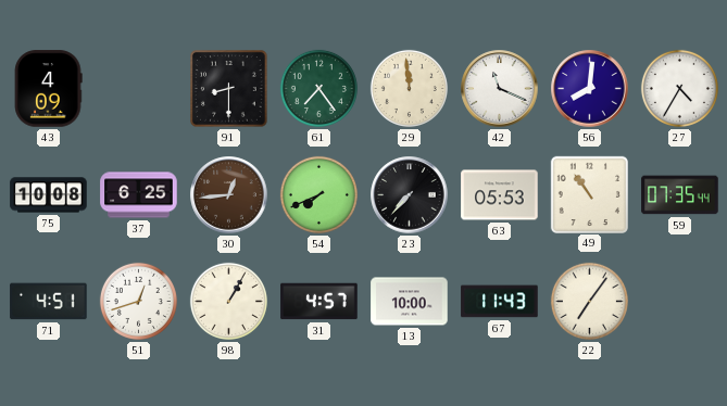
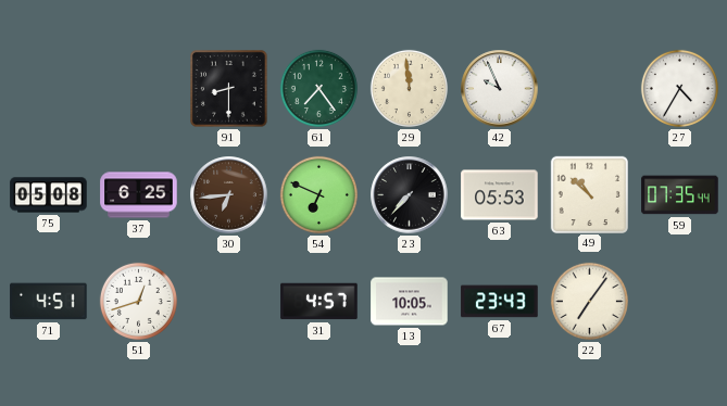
43: 4:09 -> none
42: 11:19 -> 9:56
56: 8:01 -> none
75: 10:08 -> 05:08
30: 12:44 -> 6:44
54: 7:41 -> 6:49
49: 10:54 -> 10:52
98: 1:05 -> none
13: 10:00 -> 10:05
67: 11:43 -> 23:43
